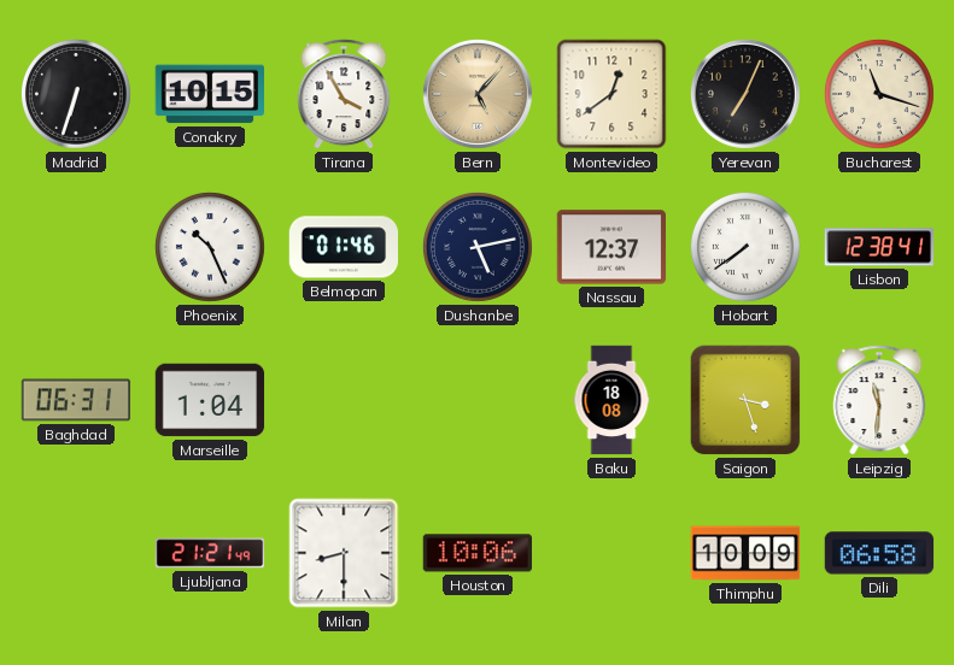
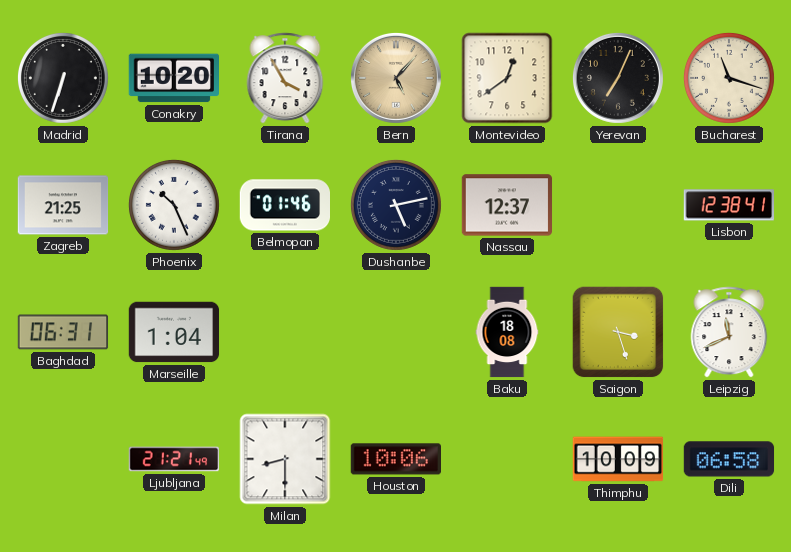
Conakry: 10:15 -> 10:20
Zagreb: none -> 21:25
Hobart: 7:39 -> none
Leipzig: 11:31 -> 11:41
